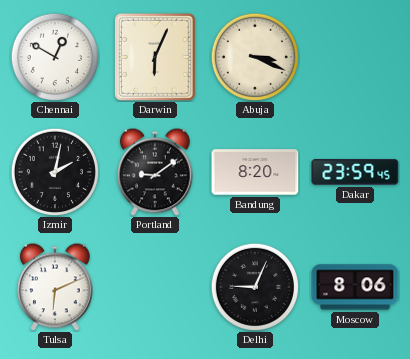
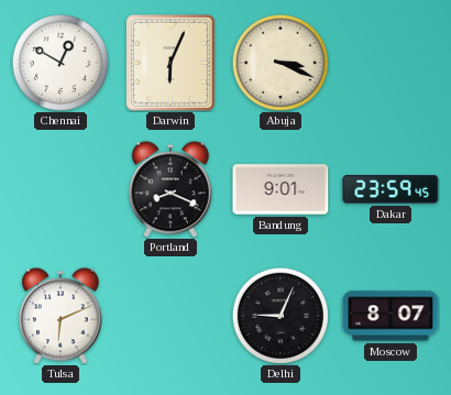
Izmir: 2:02 -> none
Portland: 9:09 -> 8:19
Bandung: 8:20 -> 9:01
Moscow: 8:06 -> 8:07
